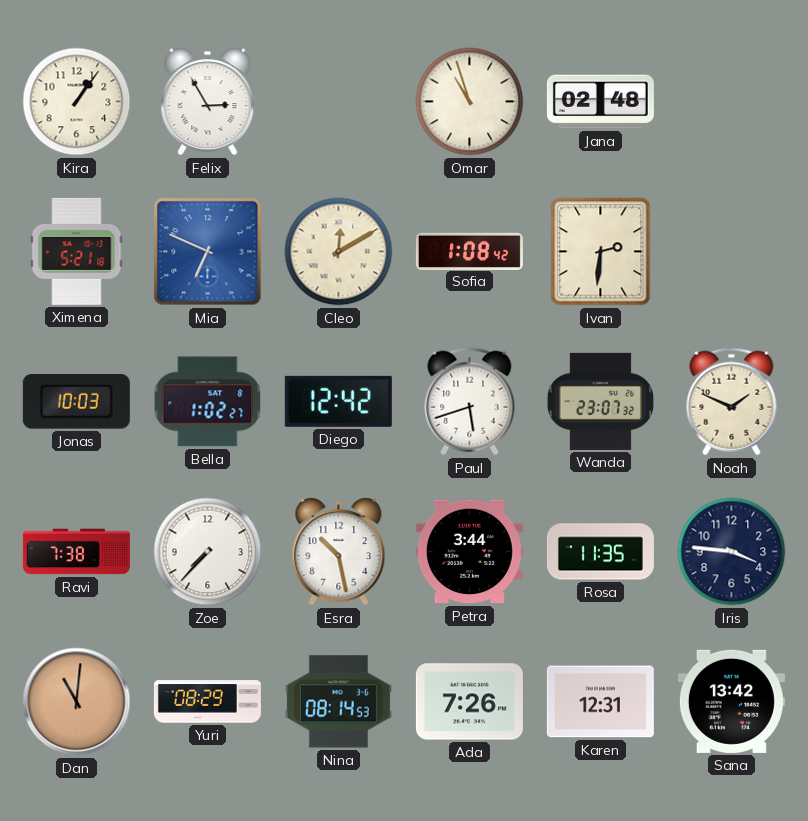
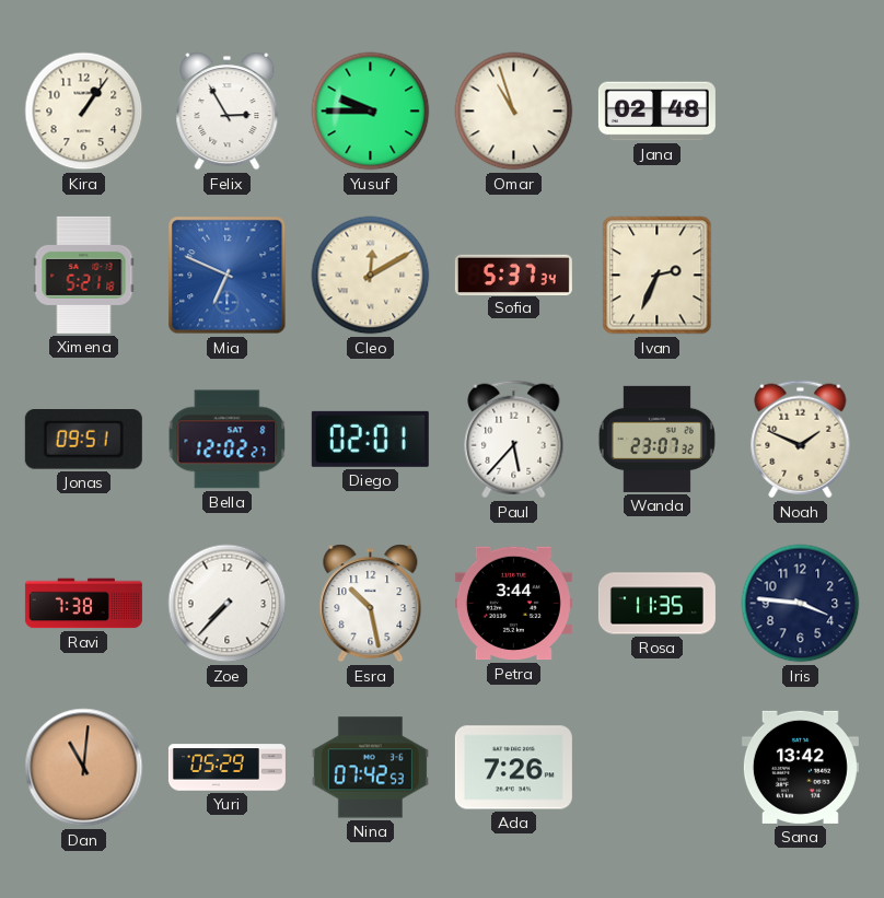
Yusuf: none -> 9:45
Sofia: 1:08 -> 5:37
Ivan: 2:31 -> 2:34
Jonas: 10:03 -> 09:51
Bella: 1:02 -> 12:02
Diego: 12:42 -> 02:01
Paul: 5:42 -> 5:37
Yuri: 08:29 -> 05:29
Nina: 08:14 -> 07:42
Karen: 12:31 -> none
